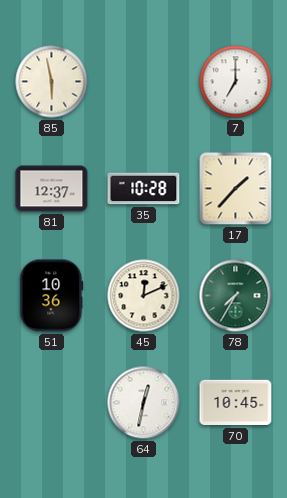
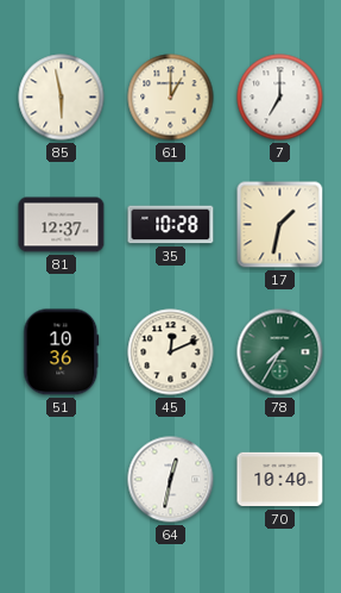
61: none -> 1:00
17: 1:37 -> 1:32
70: 10:45 -> 10:40
